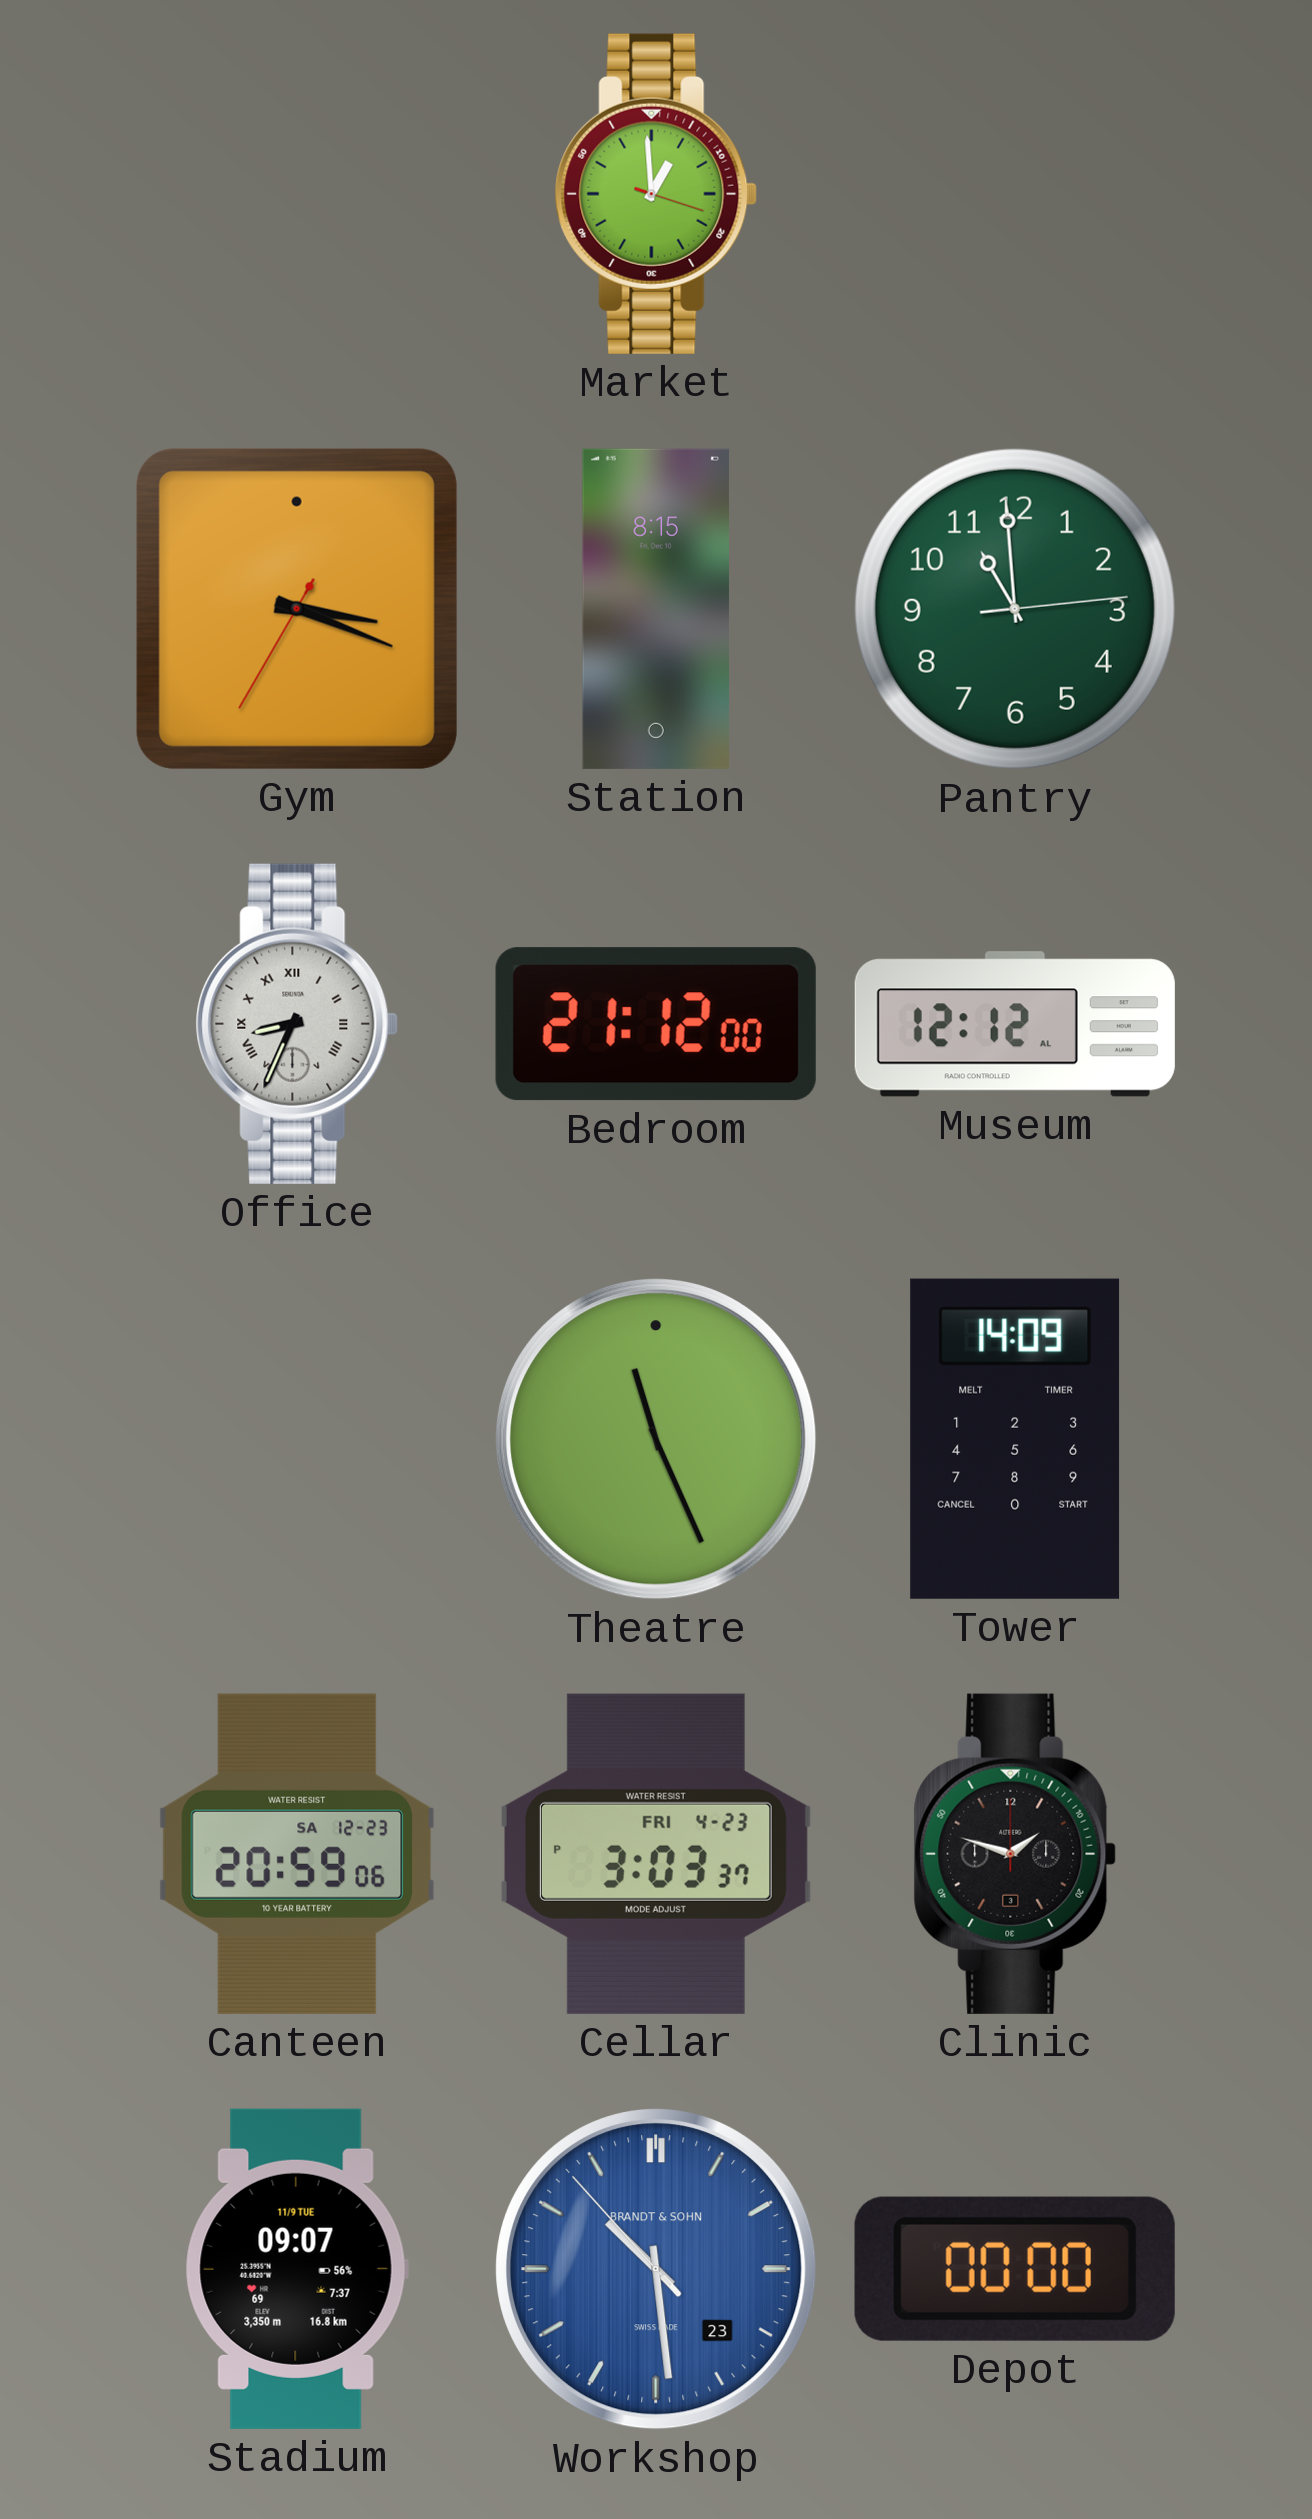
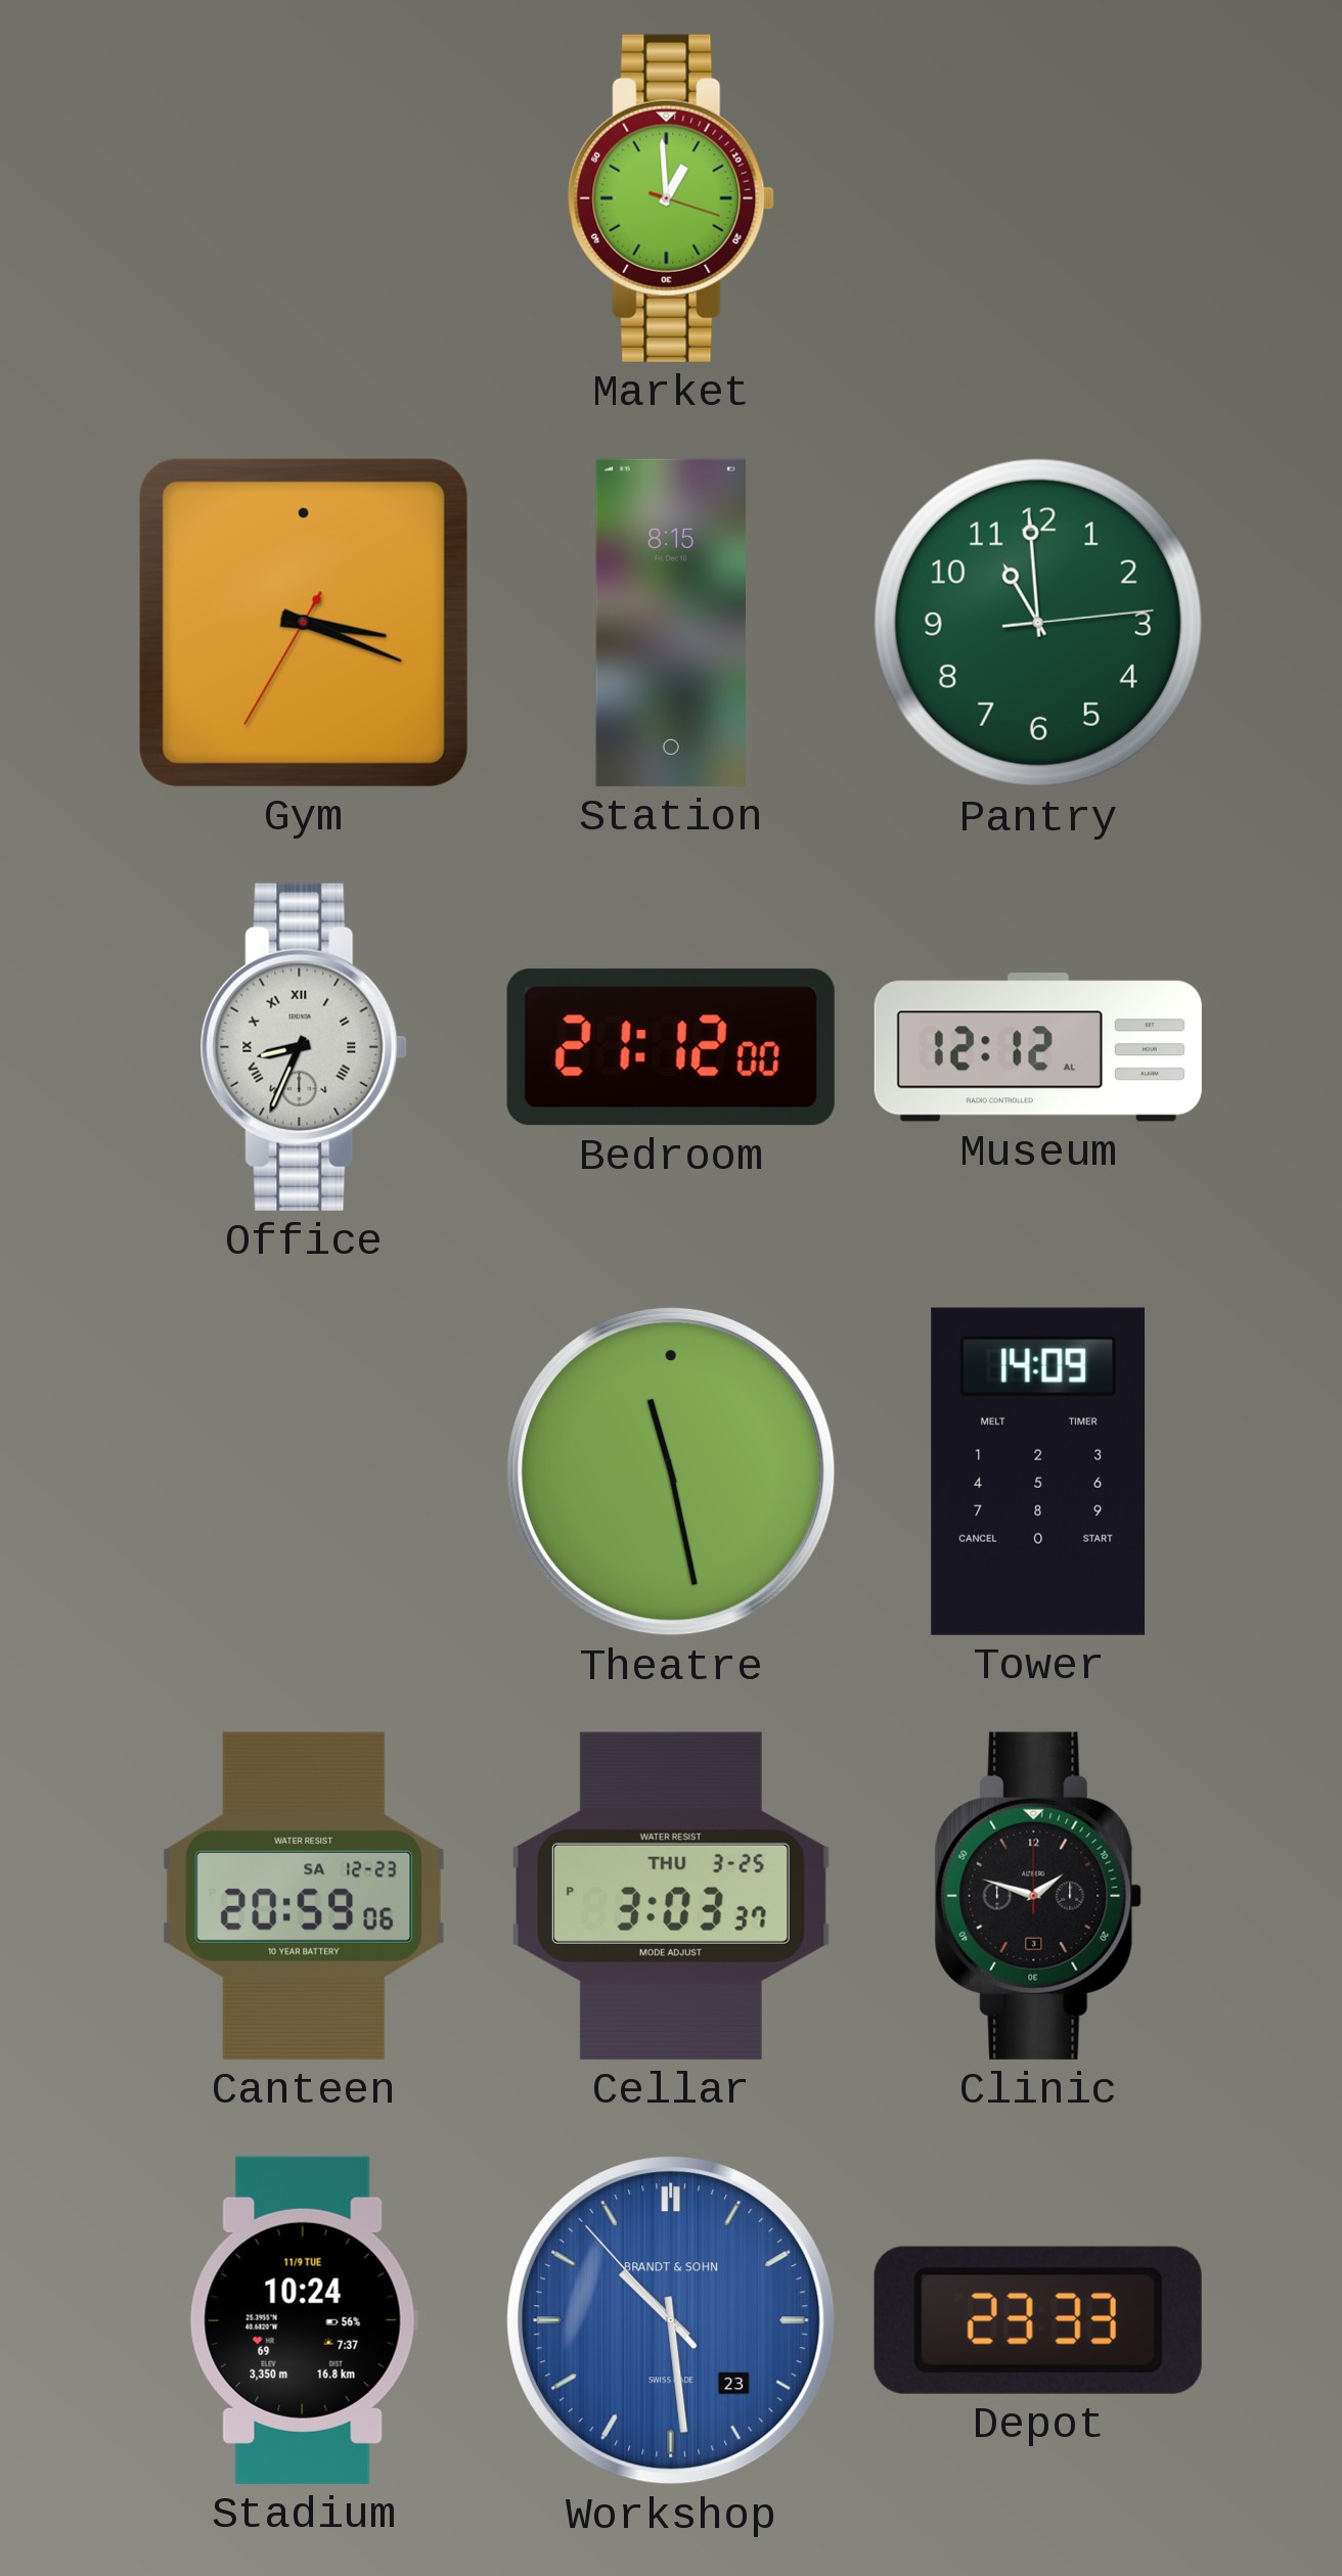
Theatre: 11:26 -> 11:28
Cellar date: FRI 4-23 -> THU 3-25
Stadium: 09:07 -> 10:24
Depot: 00:00 -> 23:33
